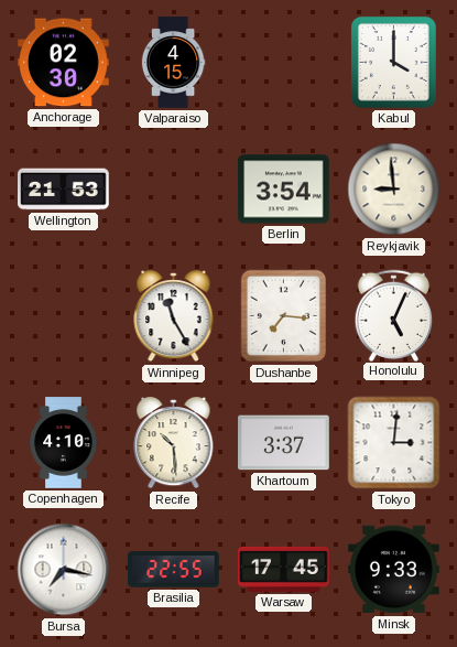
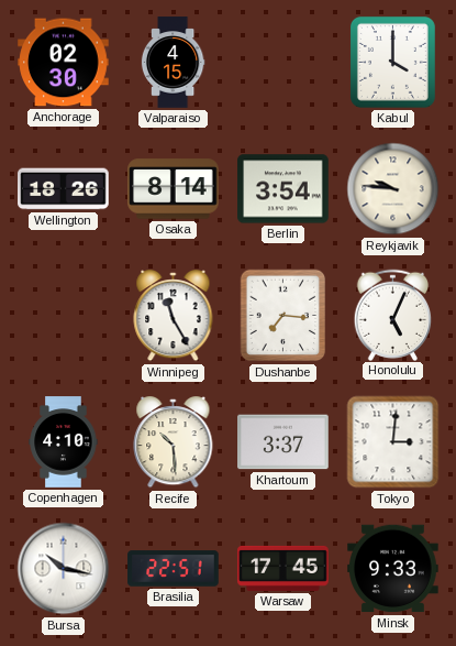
Wellington: 21:53 -> 18:26
Osaka: none -> 8:14
Reykjavik: 8:59 -> 9:46
Bursa: 7:17 -> 10:17
Brasilia: 22:55 -> 22:51
